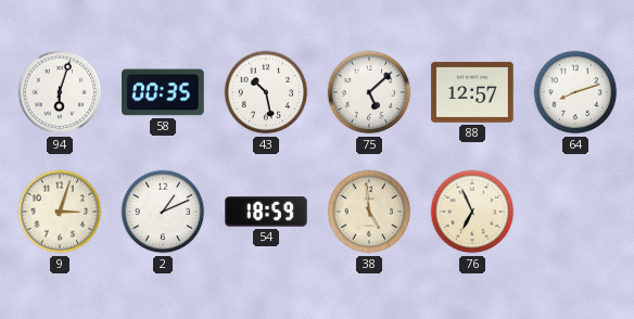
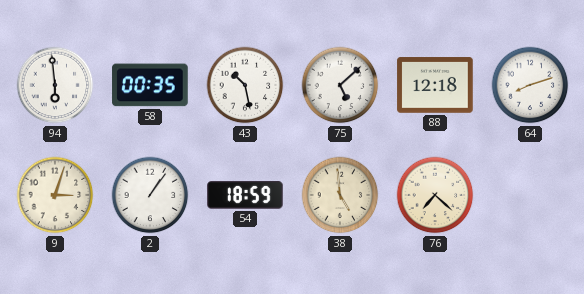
94: 6:03 -> 5:59
88: 12:57 -> 12:18
2: 1:11 -> 1:06
76: 6:56 -> 7:22
